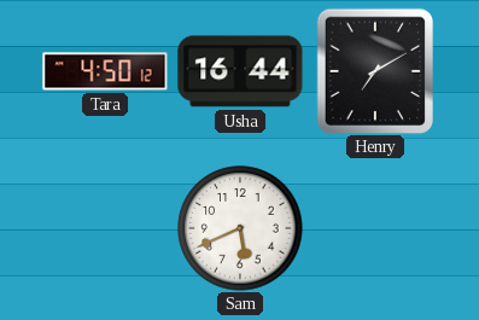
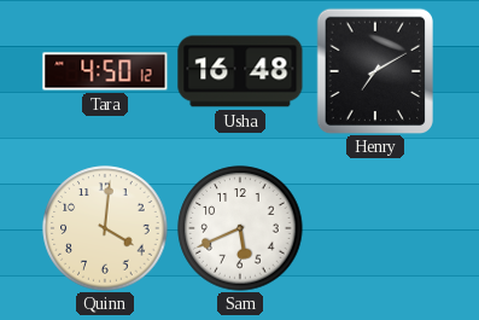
Usha: 16:44 -> 16:48
Quinn: none -> 4:01
